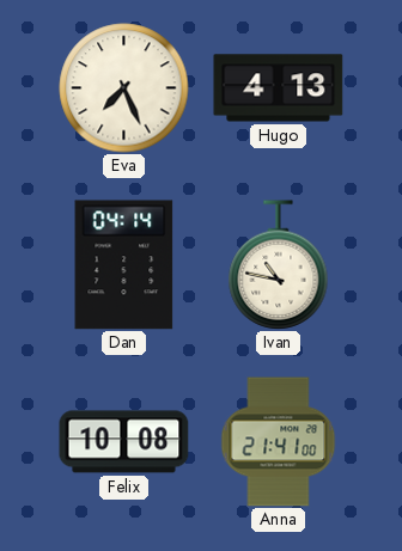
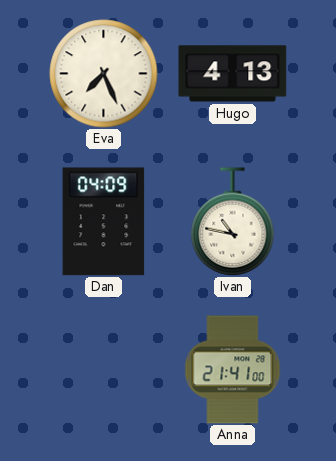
Dan: 04:14 -> 04:09
Felix: 10:08 -> none
